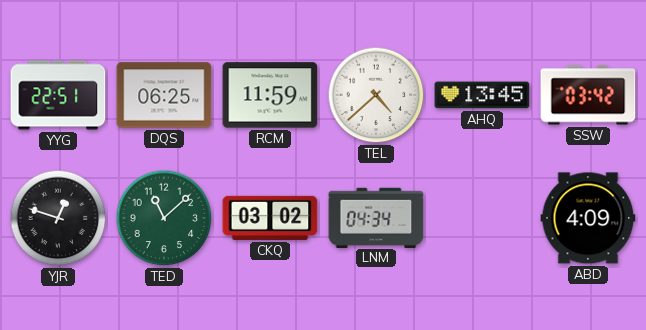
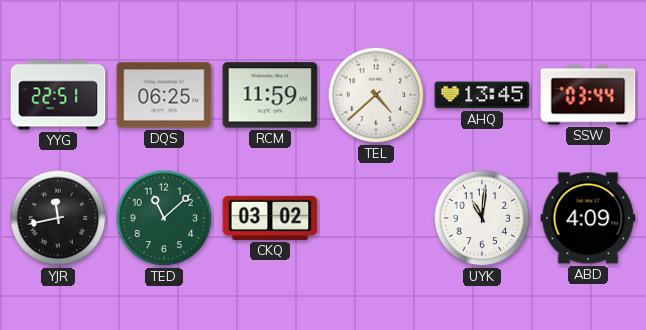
SSW: 03:42 -> 03:44
YJR: 12:48 -> 11:43
LNM: 04:34 -> none
UYK: none -> 11:01
